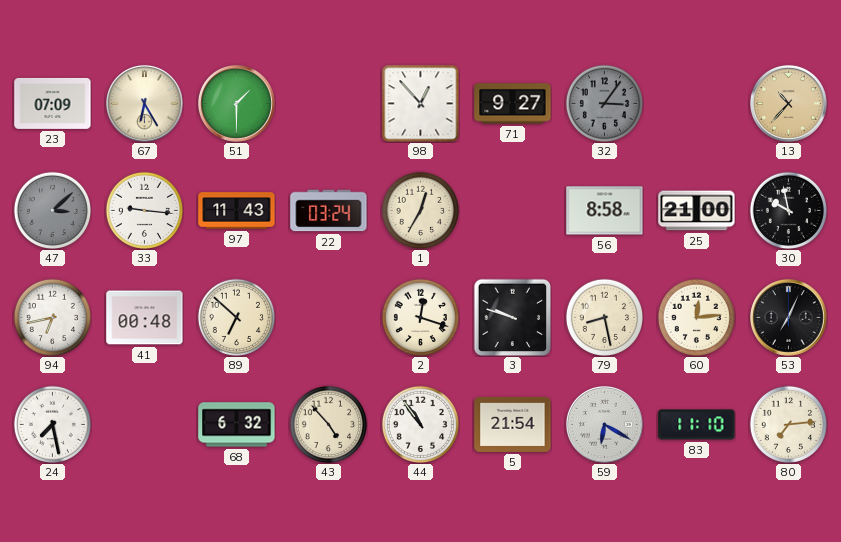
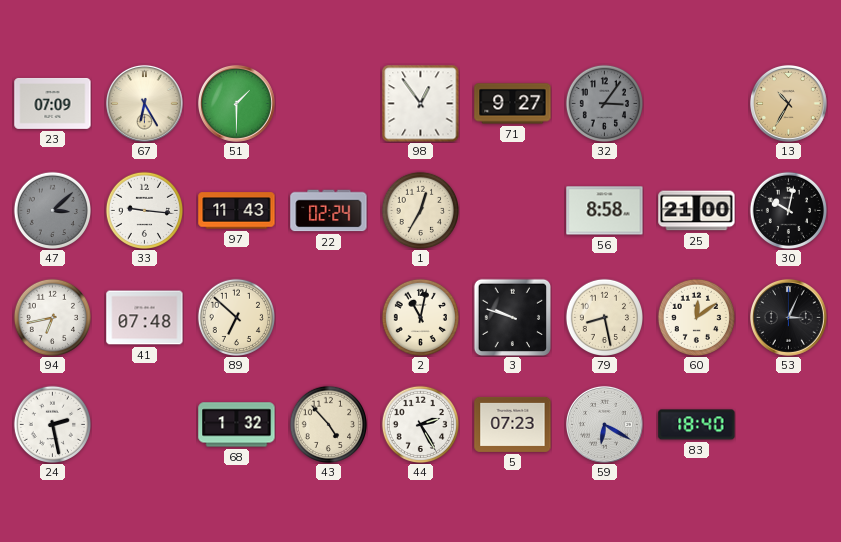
98: 12:53 -> 12:54
13: 10:37 -> 10:35
22: 03:24 -> 02:24
30: 9:58 -> 10:02
41: 00:48 -> 07:48
2: 12:18 -> 11:02
60: 12:14 -> 12:09
53: 7:04 -> 3:04
24: 7:28 -> 2:28
68: 6:32 -> 1:32
44: 10:54 -> 2:25
5: 21:54 -> 07:23
83: 11:10 -> 18:40
80: 7:14 -> none
